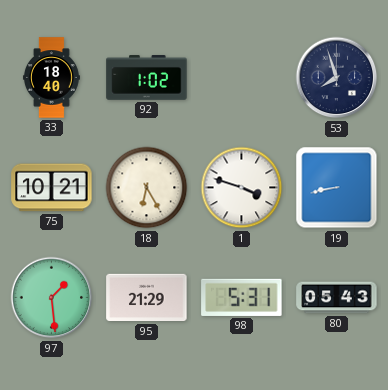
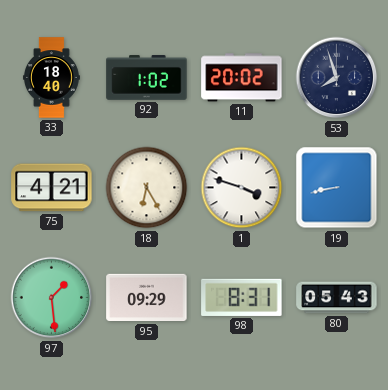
11: none -> 20:02
75: 10:21 -> 4:21
95: 21:29 -> 09:29
98: 5:31 -> 8:31
